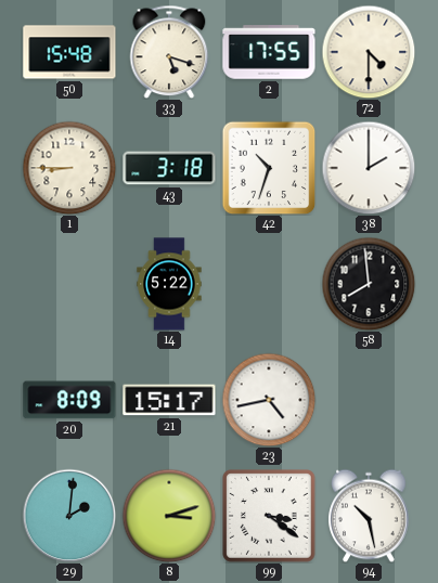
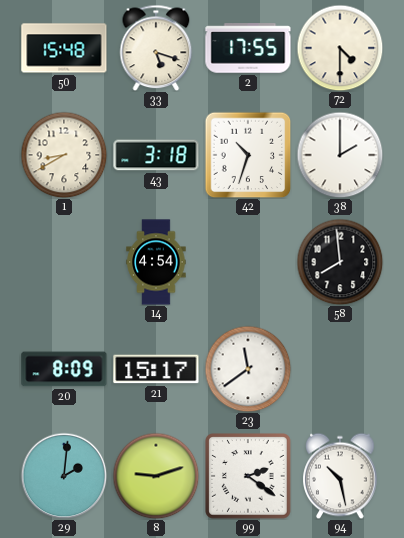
1: 8:45 -> 8:40
14: 5:22 -> 4:54
23: 4:43 -> 11:39
8: 3:12 -> 9:12
99: 3:21 -> 2:21
